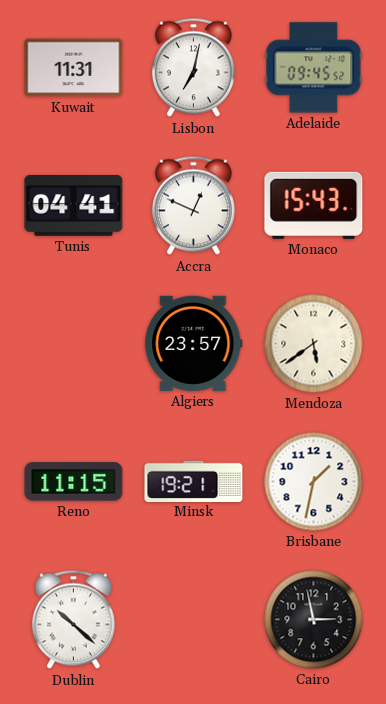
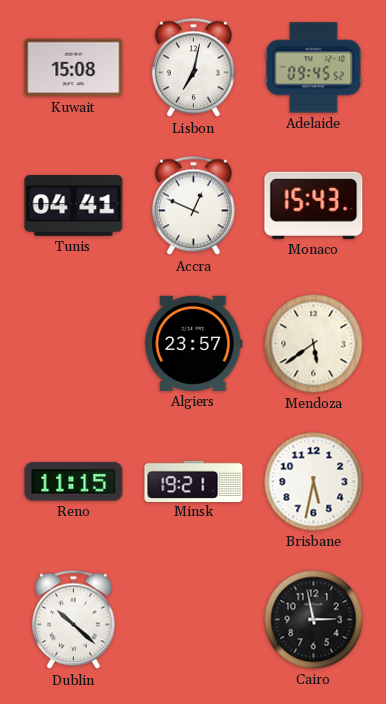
Kuwait: 11:31 -> 15:08
Brisbane: 1:32 -> 5:32
